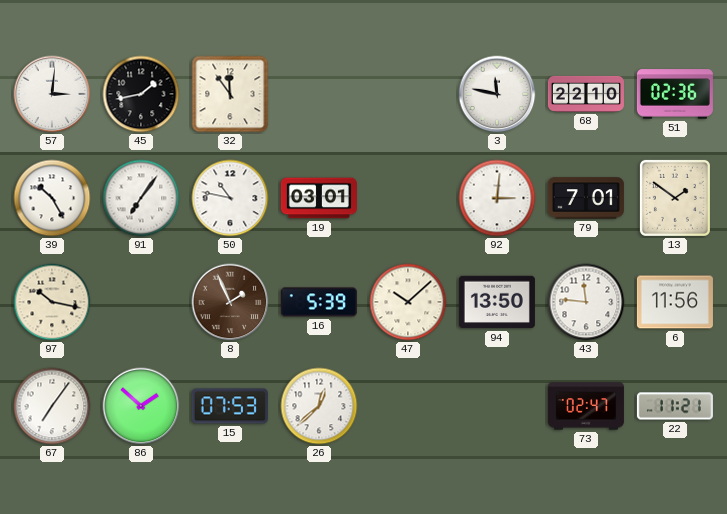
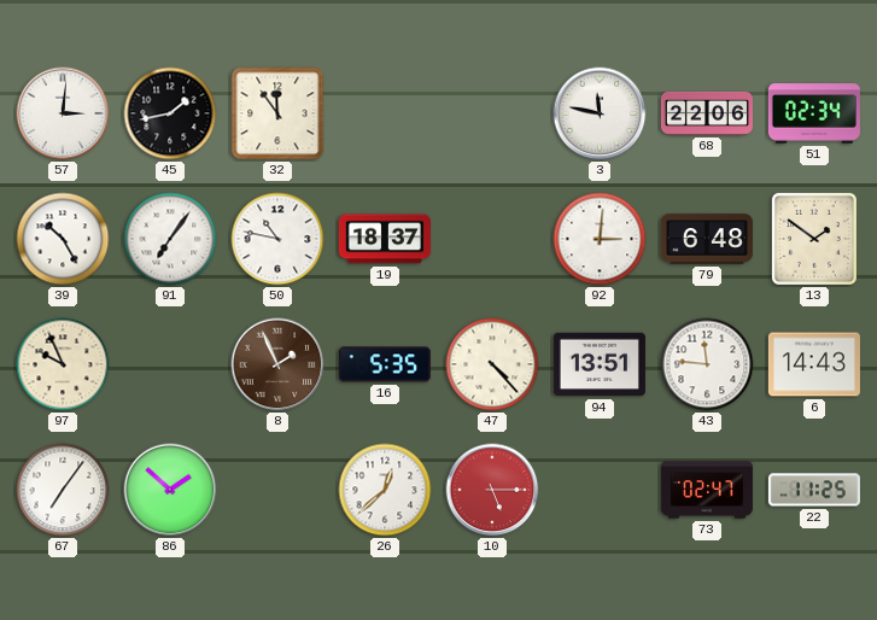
68: 22:10 -> 22:06
51: 02:36 -> 02:34
19: 03:01 -> 18:37
79: 7:01 -> 6:48
97: 10:17 -> 9:56
16: 5:39 -> 5:35
47: 10:08 -> 4:23
94: 13:50 -> 13:51
6: 11:56 -> 14:43
15: 07:53 -> none
10: none -> 5:15
22: 11:21 -> 11:25
